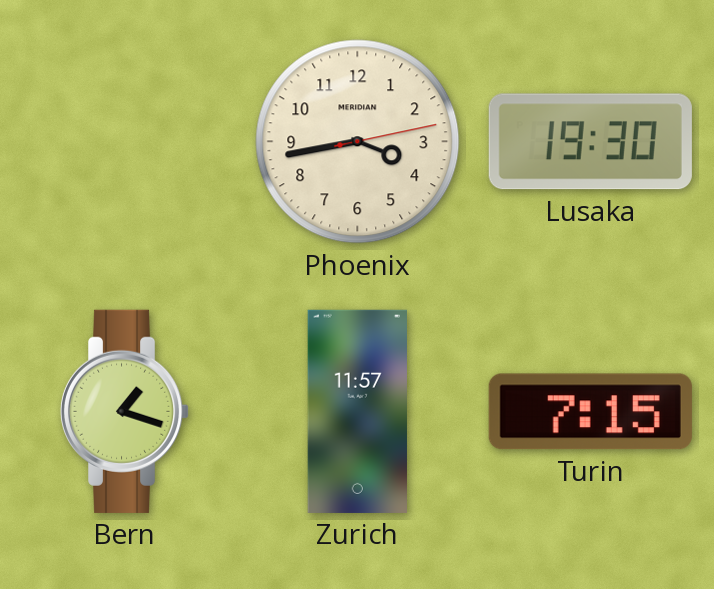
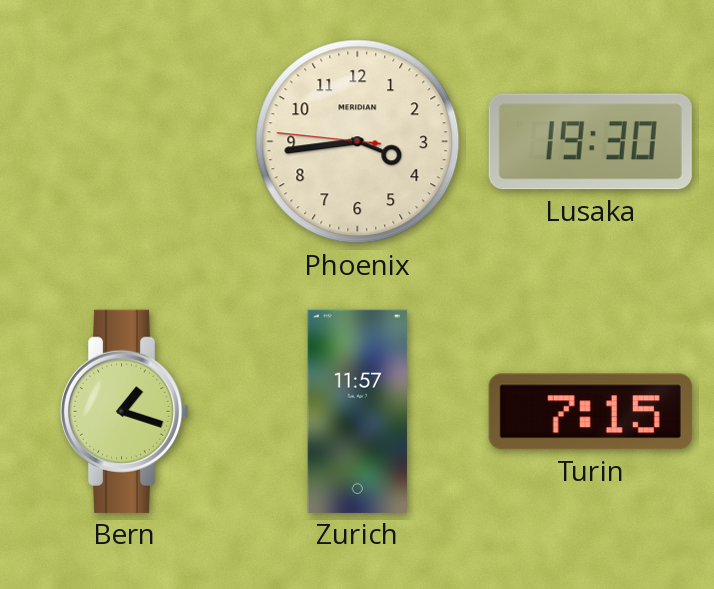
Phoenix: 3:43:13 -> 3:43:46
